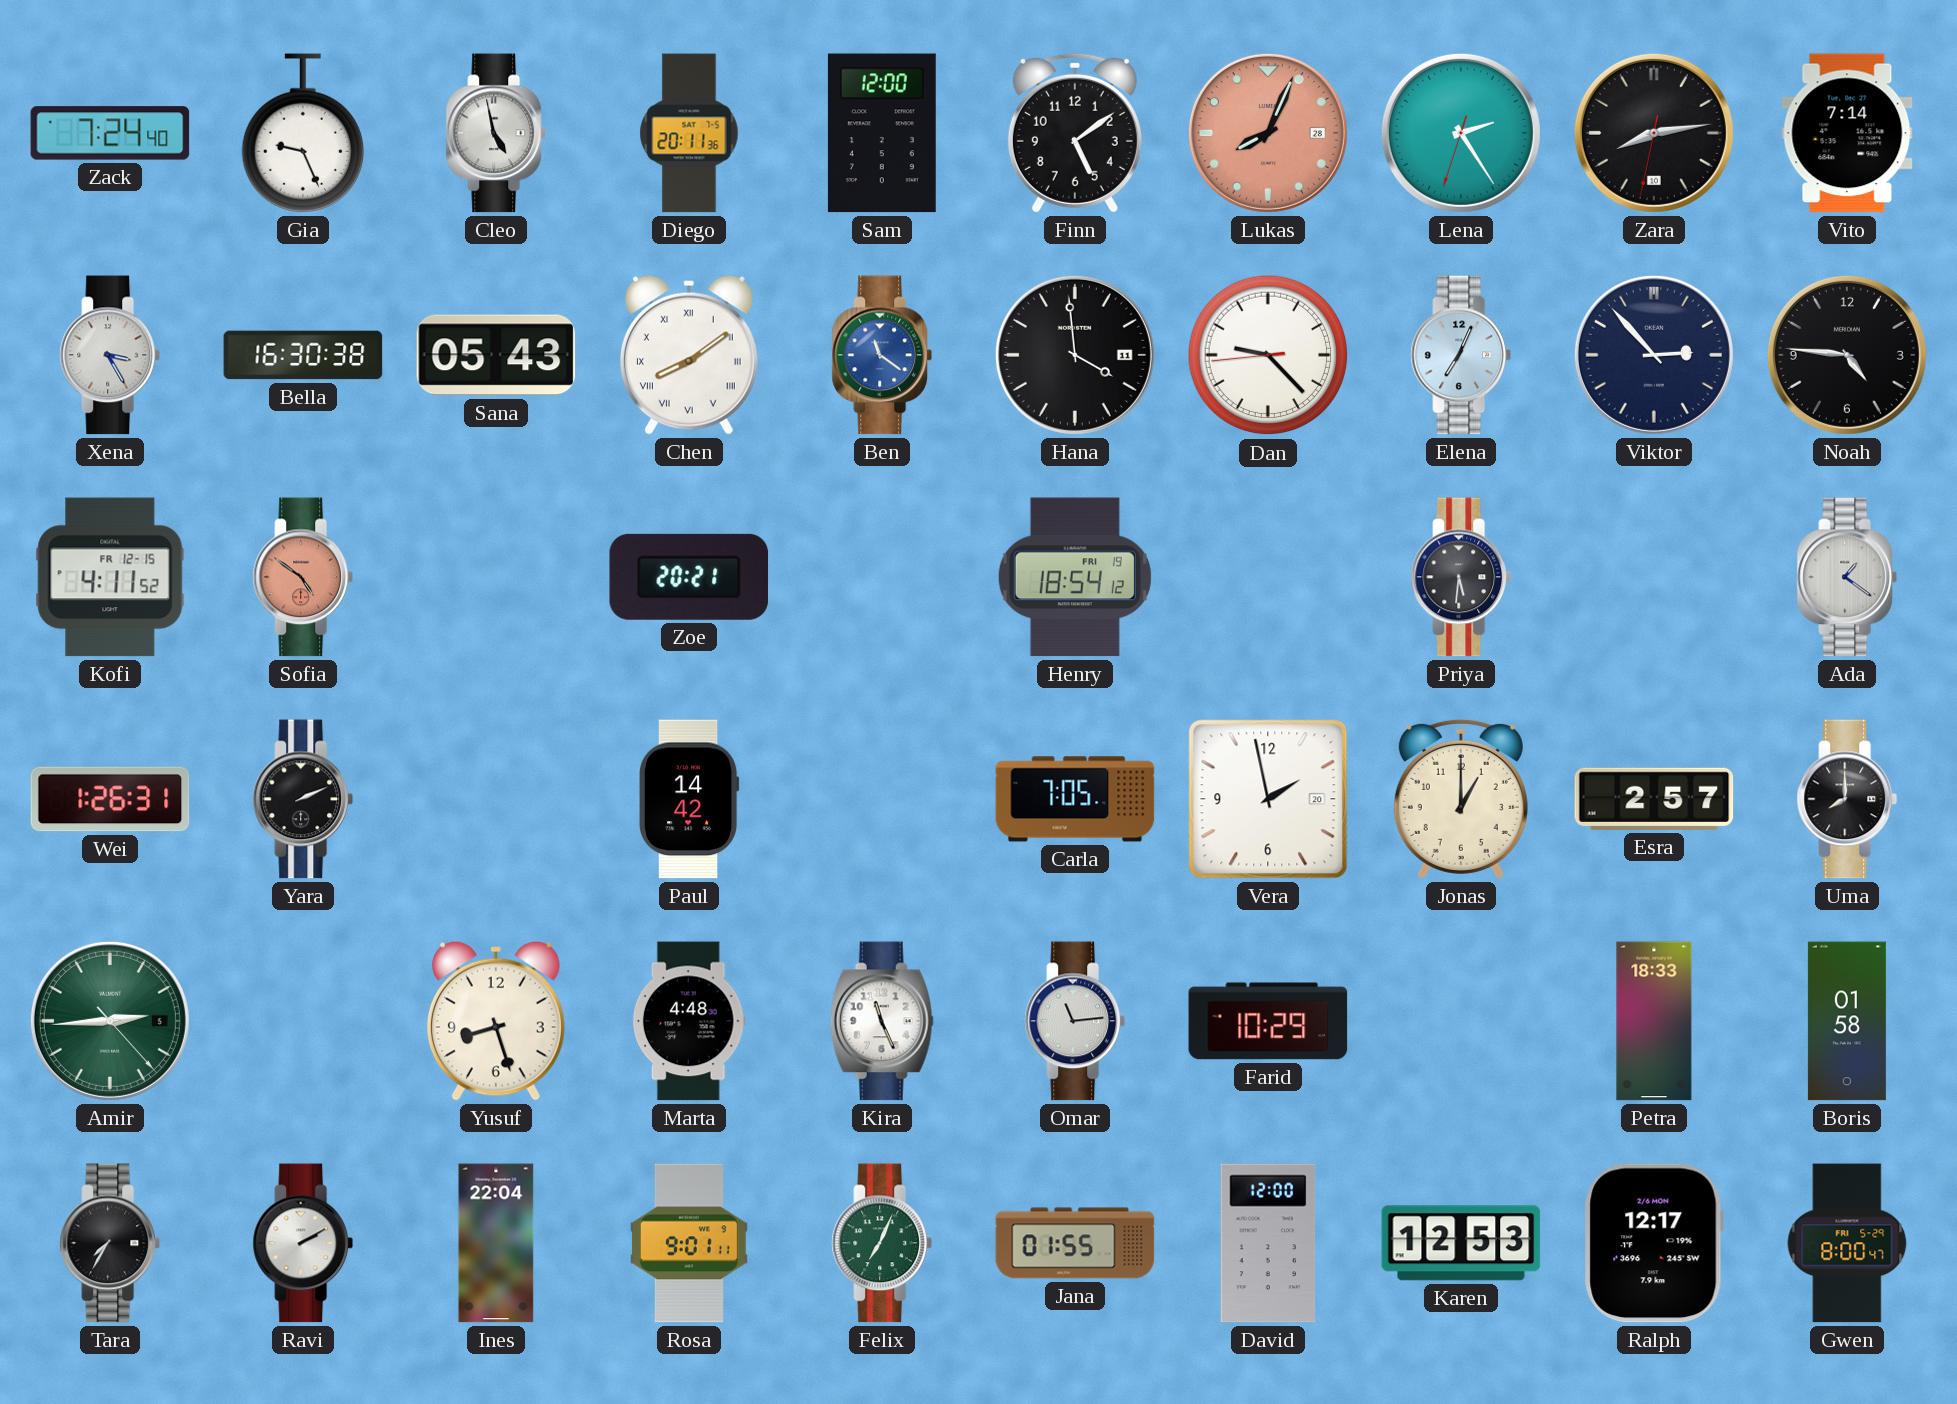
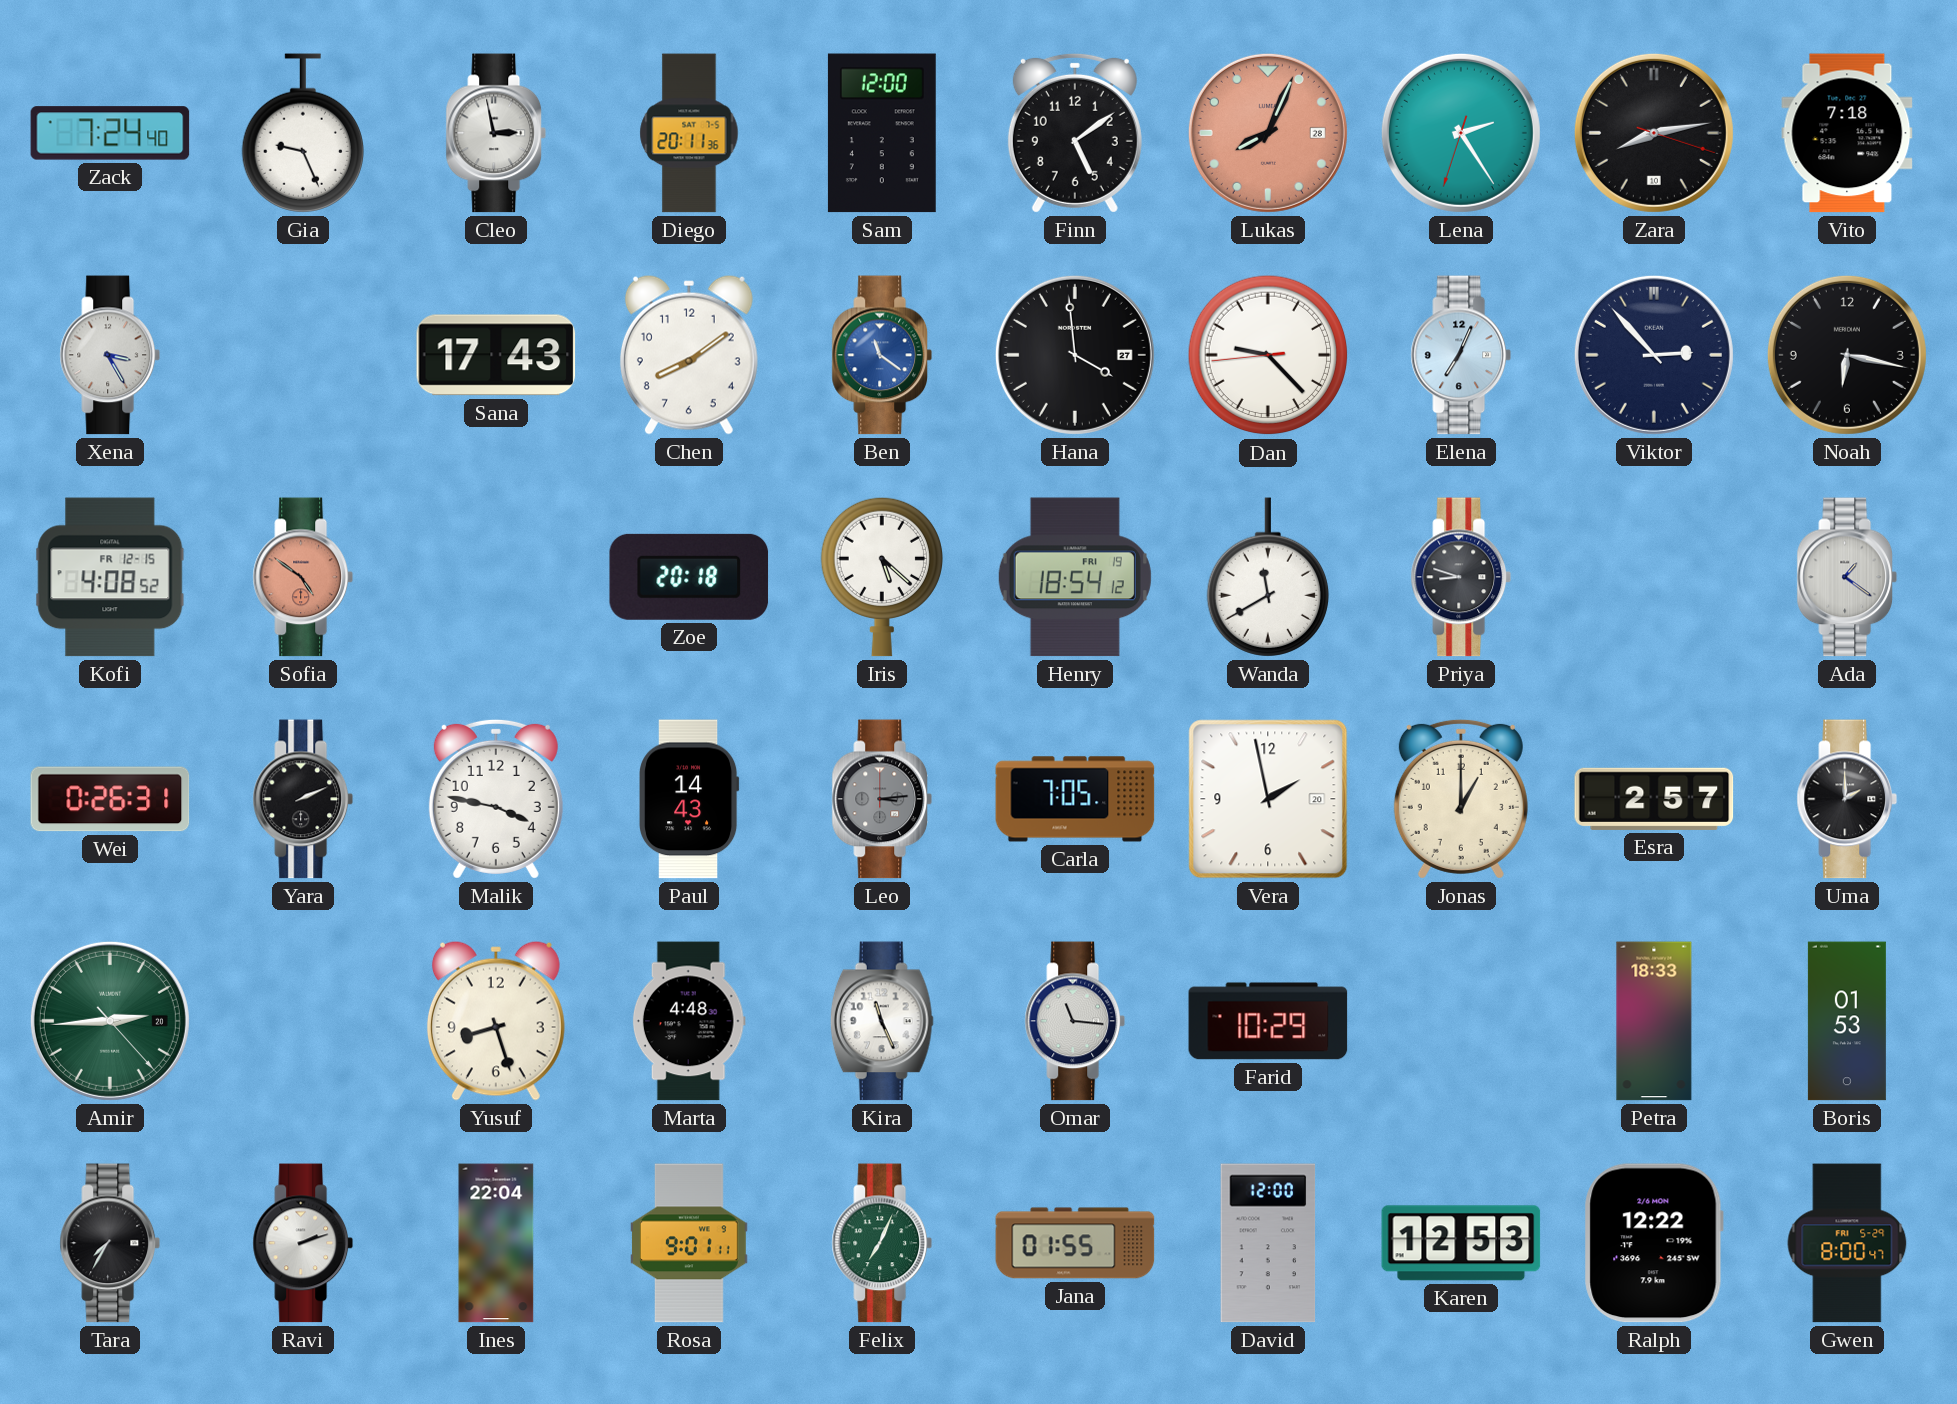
Cleo: 4:58 -> 2:58
Zara: 8:13:32 -> 8:13:18
Vito: 7:14 -> 7:18
Bella: 16:30 -> none
Sana: 05:43 -> 17:43
Chen numerals: Roman -> Arabic
Hana date: 11 -> 27
Noah: 4:46 -> 6:17
Kofi: 4:11 -> 4:08
Zoe: 20:21 -> 20:18
Iris: none -> 5:22
Wanda: none -> 11:40
Priya: 5:31 -> 8:48
Wei: 1:26 -> 0:26
Malik: none -> 3:47
Paul: 14:42 -> 14:43
Leo: none -> 3:14
Uma: 8:00 -> 2:00
Amir date: 5 -> 20
Omar: 11:14 -> 11:16
Boris: 01:58 -> 01:53
Ravi: 2:10 -> 2:12
Ralph: 12:17 -> 12:22
